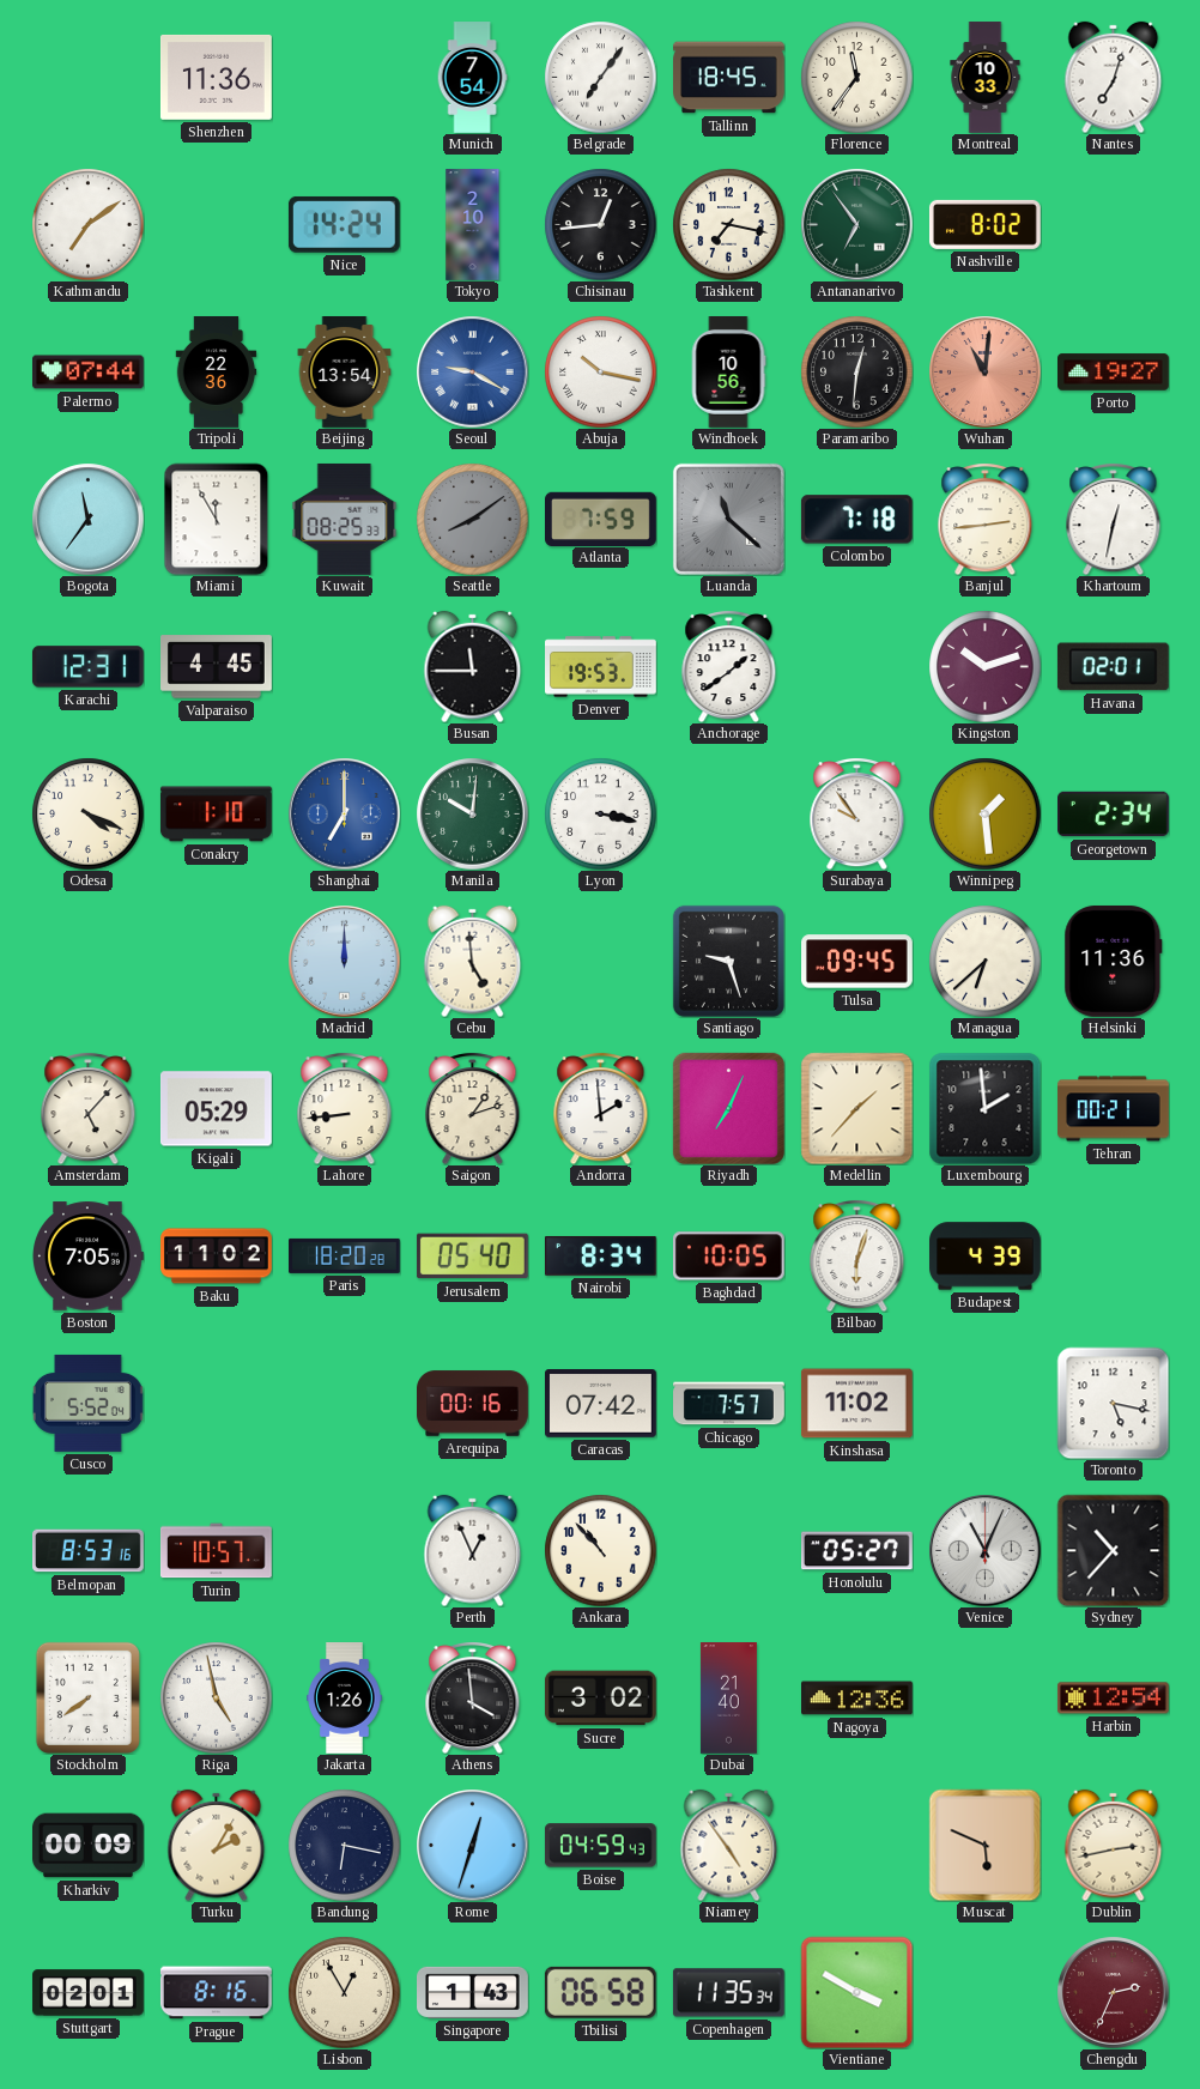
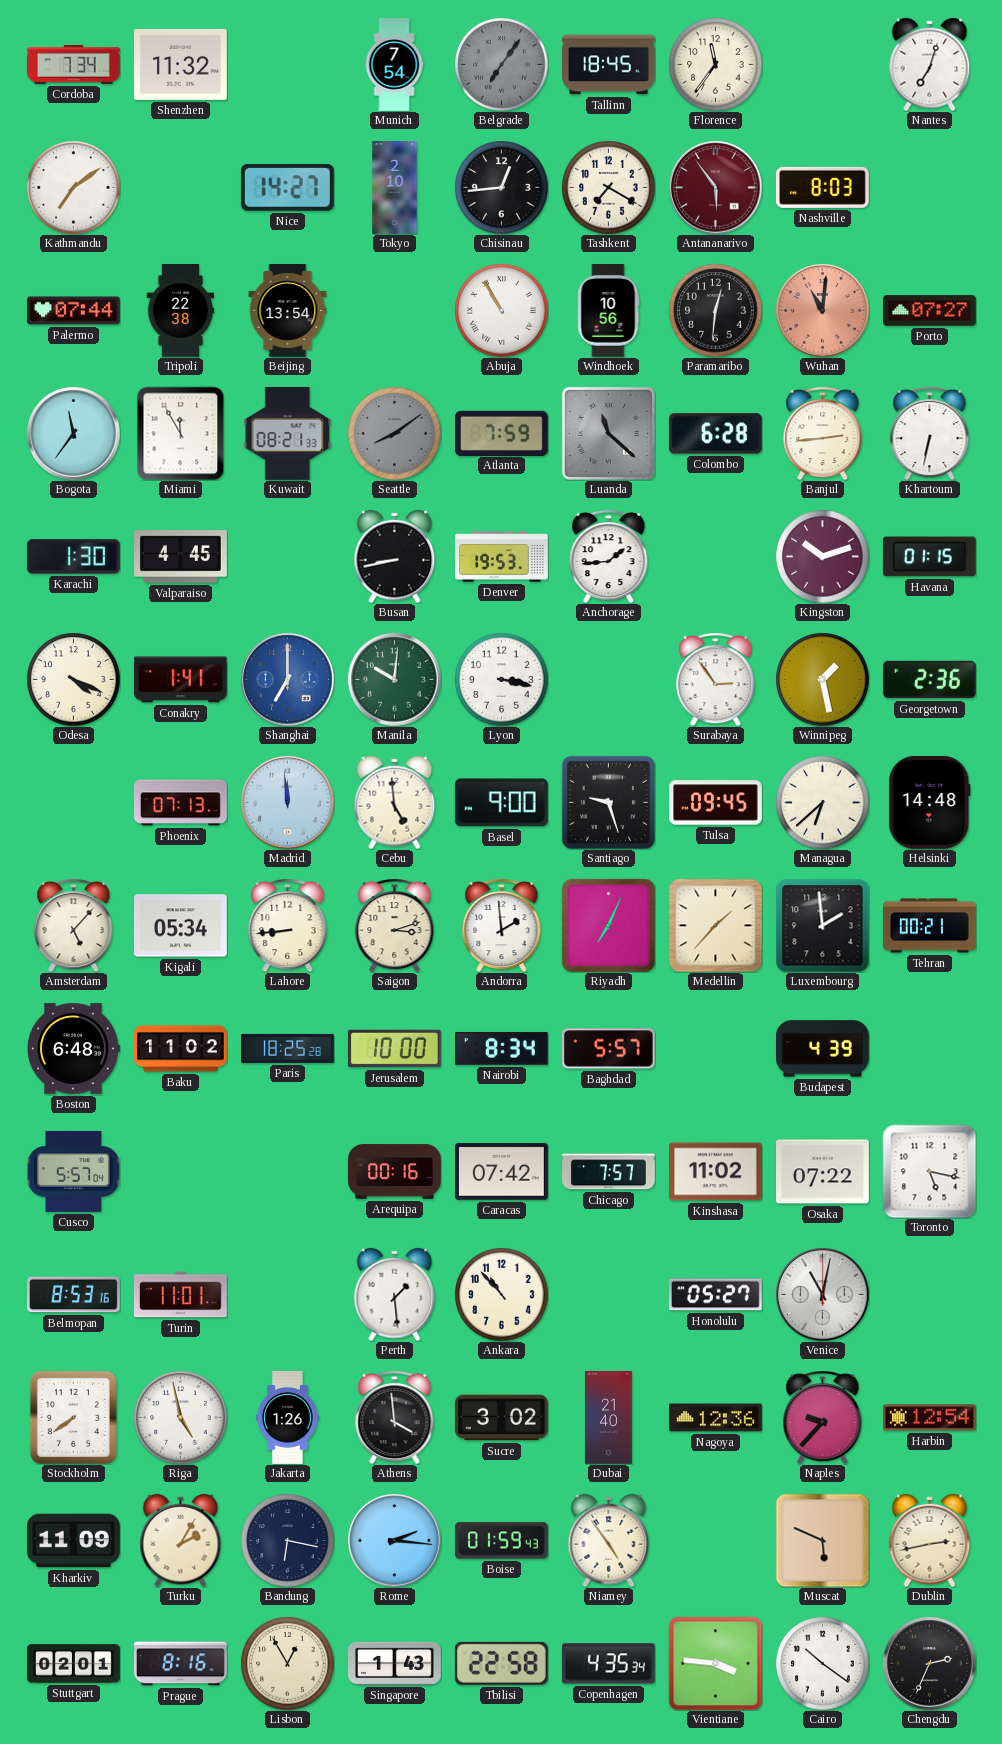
Cordoba: none -> 7:34
Shenzhen: 11:36 -> 11:32
Belgrade dial: white -> grey
Montreal: 10:33 -> none
Nice: 14:24 -> 14:27
Tashkent: 7:17 -> 7:20
Antananarivo: 6:54 -> 5:54
Antananarivo dial: green -> burgundy
Nashville: 8:02 -> 8:03
Tripoli: 22:36 -> 22:38
Seoul: 9:20 -> none
Abuja: 10:17 -> 10:55
Porto: 19:27 -> 07:27
Kuwait: 08:25 -> 08:21
Colombo: 7:18 -> 6:28
Khartoum: 12:32 -> 6:32
Karachi: 12:31 -> 1:30
Busan: 11:45 -> 8:43
Anchorage: 1:39 -> 1:44
Havana: 02:01 -> 01:15
Conakry: 1:10 -> 1:41
Surabaya: 9:54 -> 2:54
Winnipeg: 1:29 -> 1:28
Georgetown: 2:34 -> 2:36
Phoenix: none -> 07:13
Madrid: 12:00 -> 11:59
Basel: none -> 9:00
Helsinki: 11:36 -> 14:48
Kigali: 05:29 -> 05:34
Saigon: 1:12 -> 3:12
Boston: 7:05 -> 6:48
Paris: 18:20 -> 18:25
Jerusalem: 05:40 -> 10:00
Baghdad: 10:05 -> 5:57
Bilbao: 6:03 -> none
Cusco: 5:52 -> 5:57
Osaka: none -> 07:22
Turin: 10:57 -> 11:01
Perth: 12:56 -> 1:29
Venice: 11:04 -> 11:02
Sydney: 10:37 -> none
Naples: none -> 9:37
Kharkiv: 00:09 -> 11:09
Rome: 12:33 -> 2:16
Boise: 04:59 -> 01:59
Tbilisi: 06:58 -> 22:58
Copenhagen: 11:35 -> 4:35
Vientiane: 3:50 -> 3:46
Cairo: none -> 10:21
Chengdu dial: burgundy -> black
